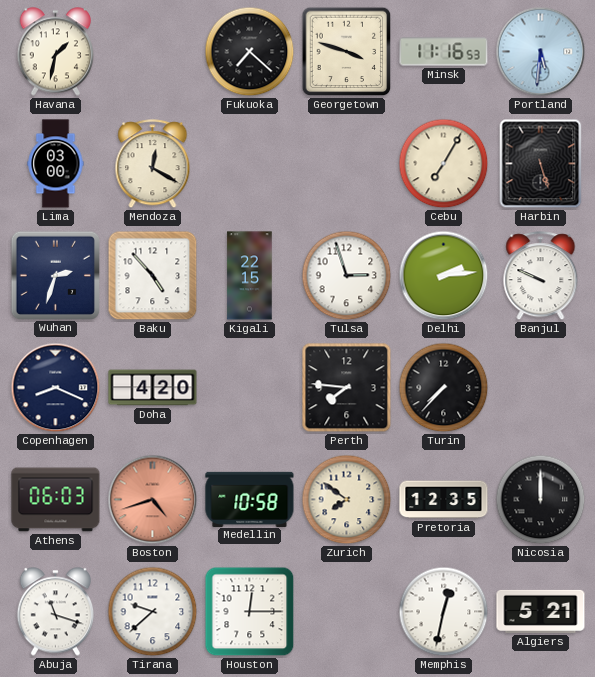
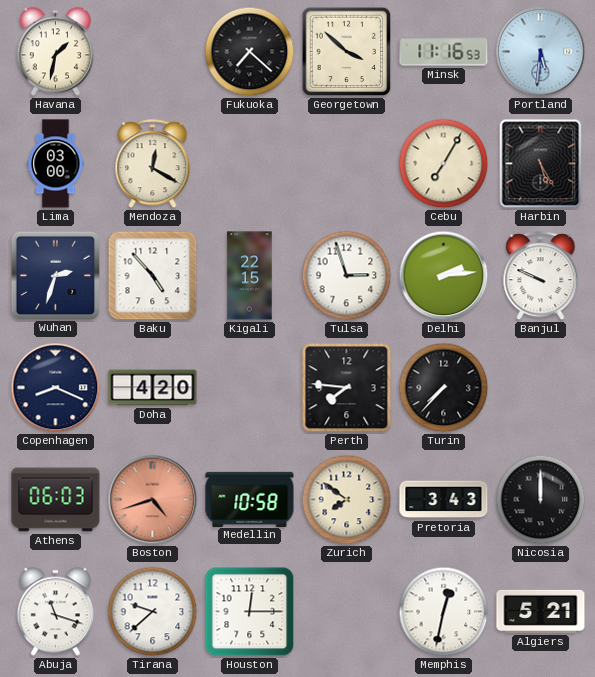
Georgetown: 3:48 -> 3:52
Harbin: 5:27 -> 5:25
Pretoria: 12:35 -> 3:43
